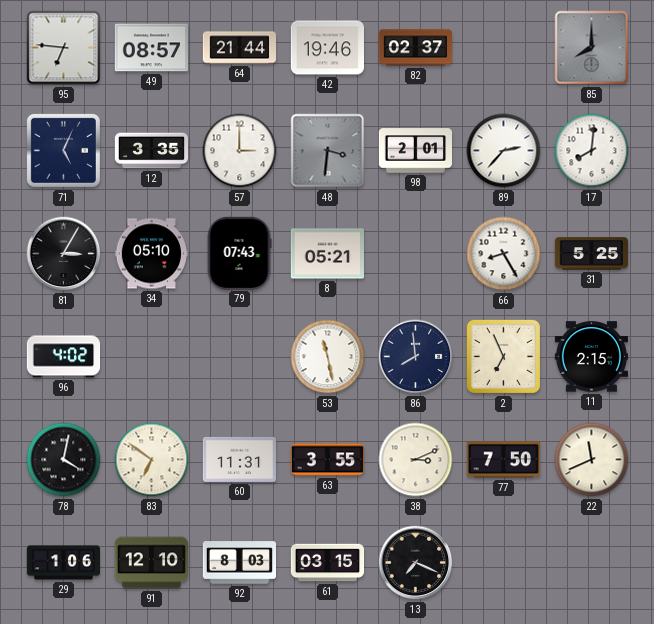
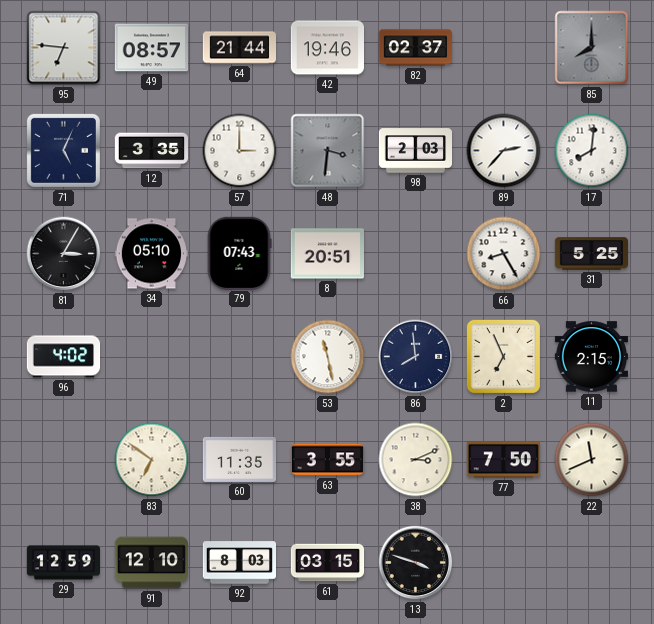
98: 2:01 -> 2:03
8: 05:21 -> 20:51
78: 4:02 -> none
60: 11:31 -> 11:35
29: 1:06 -> 12:59
13: 7:19 -> 3:48
